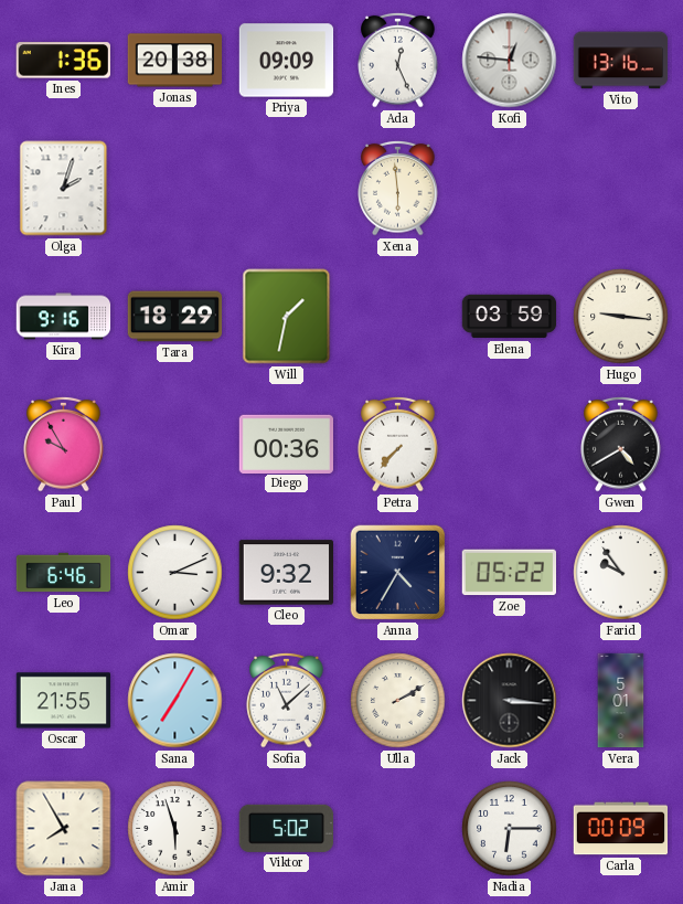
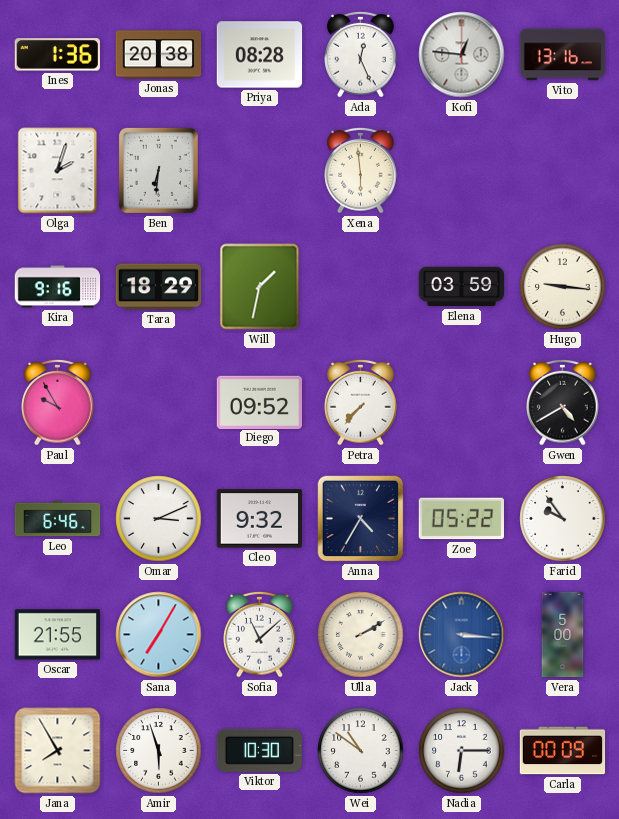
Priya: 09:09 -> 08:28
Ben: none -> 6:31
Diego: 00:36 -> 09:52
Jack dial: black -> blue
Vera: 5:01 -> 5:00
Viktor: 5:02 -> 10:30
Wei: none -> 10:51
